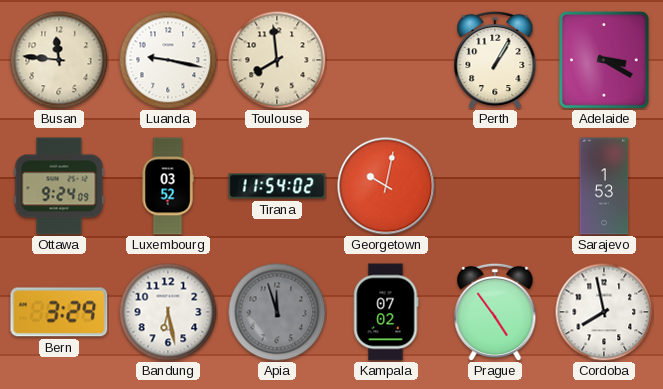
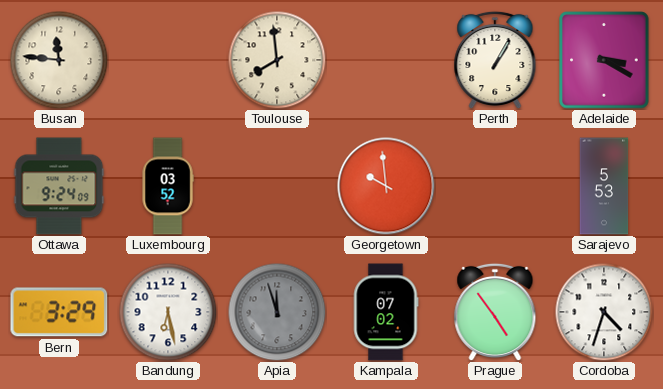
Luanda: 9:17 -> none
Tirana: 11:54 -> none
Georgetown: 10:02 -> 9:59
Sarajevo: 1:53 -> 5:53
Cordoba: 7:58 -> 4:33
